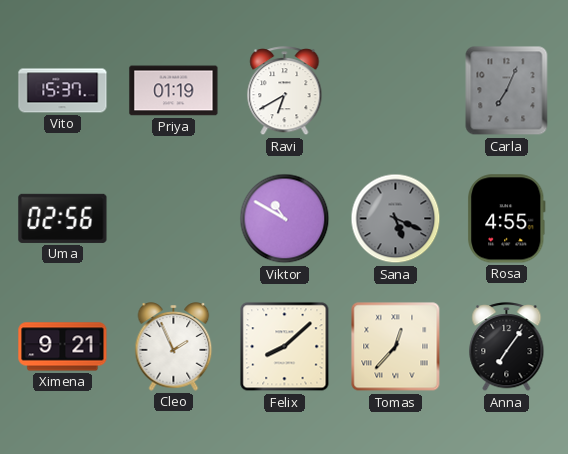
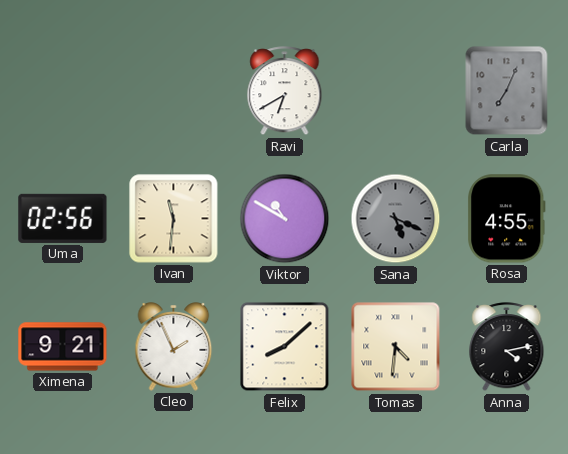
Vito: 15:37 -> none
Priya: 01:19 -> none
Ivan: none -> 11:31
Tomas: 12:37 -> 4:31
Anna: 7:06 -> 4:13
